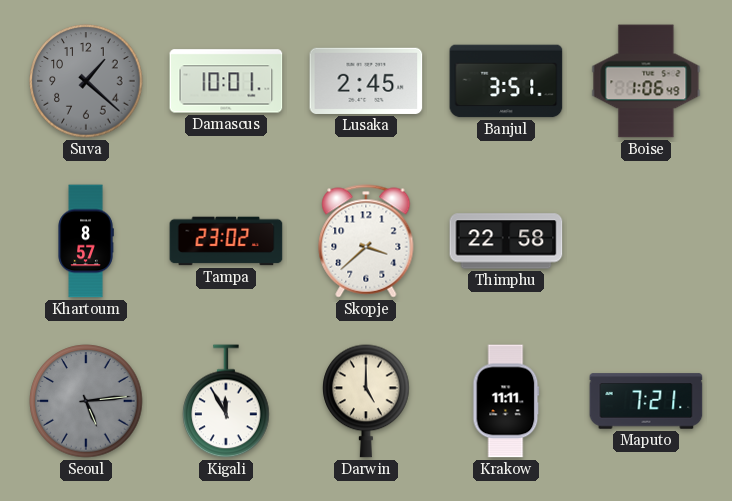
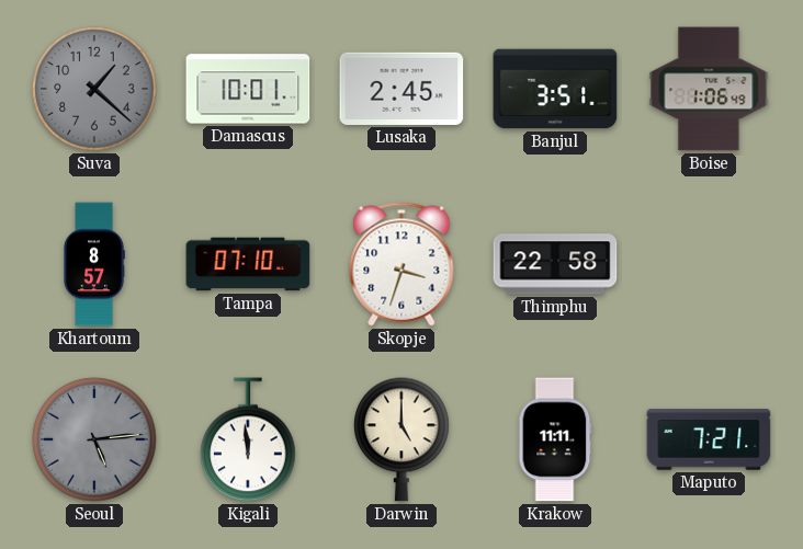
Tampa: 23:02 -> 07:10
Skopje: 3:38 -> 3:33
Kigali: 11:55 -> 11:59
